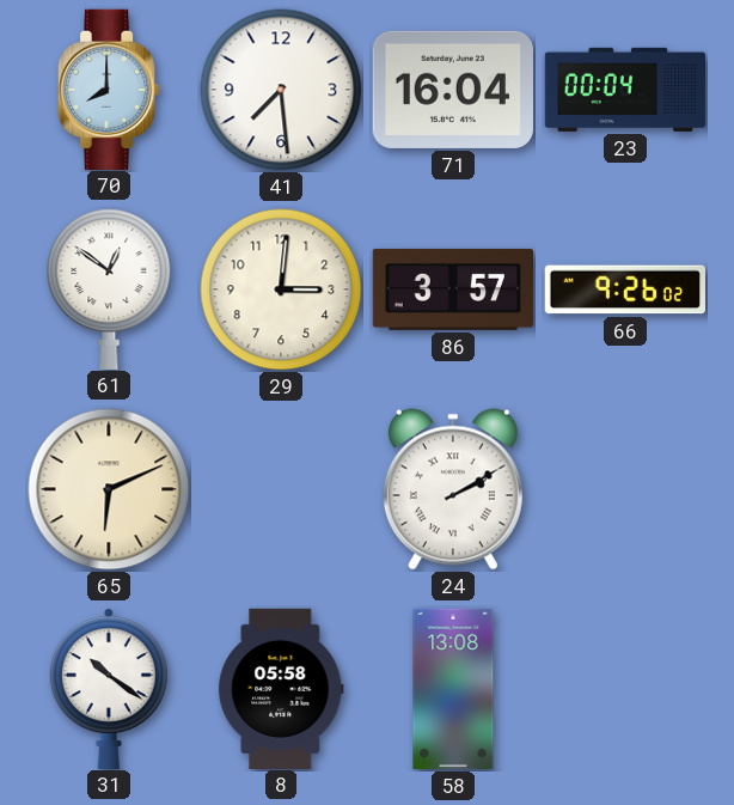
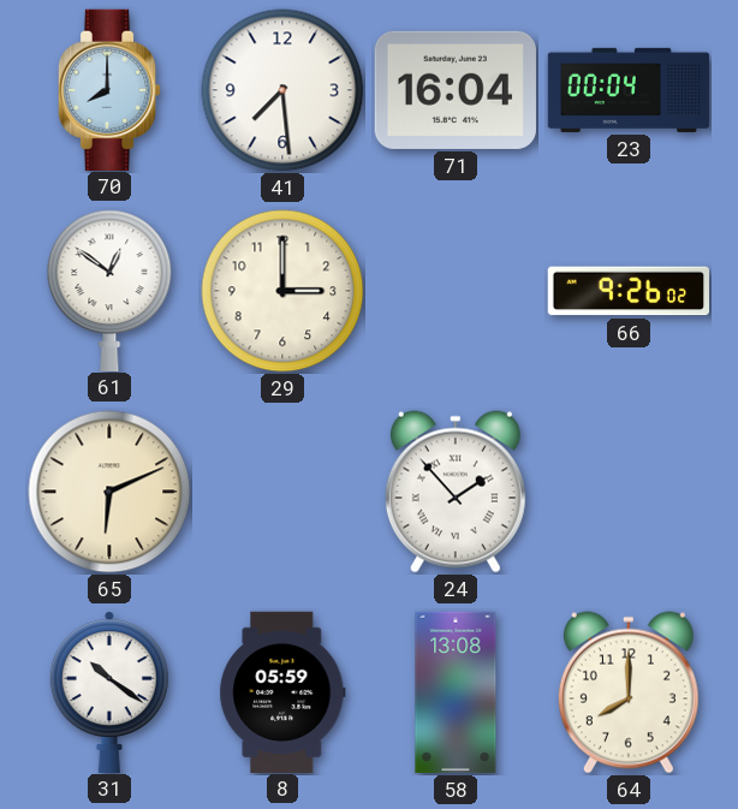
29: 3:01 -> 3:00
86: 3:57 -> none
24: 2:10 -> 1:53
8: 05:58 -> 05:59
64: none -> 8:00
